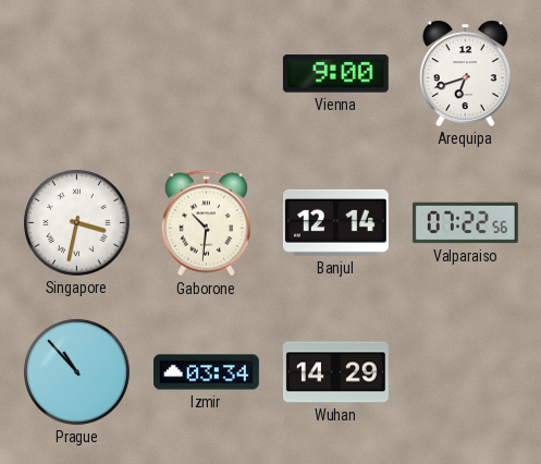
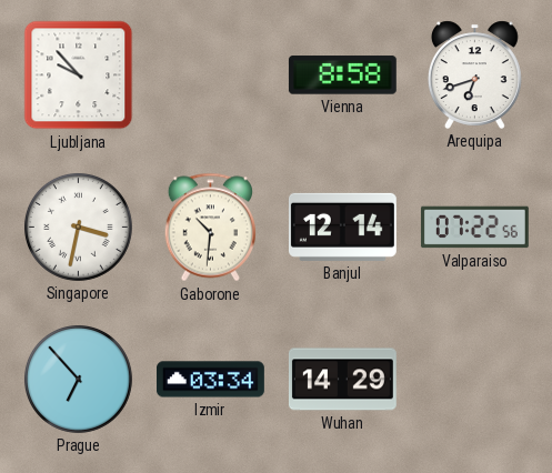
Ljubljana: none -> 9:53
Vienna: 9:00 -> 8:58
Prague: 10:53 -> 6:53
